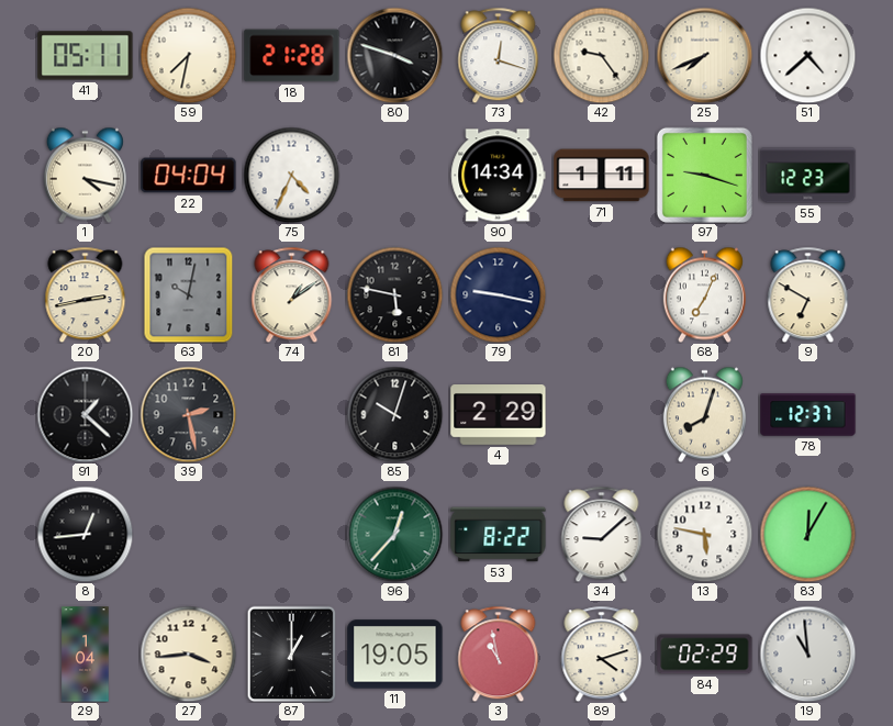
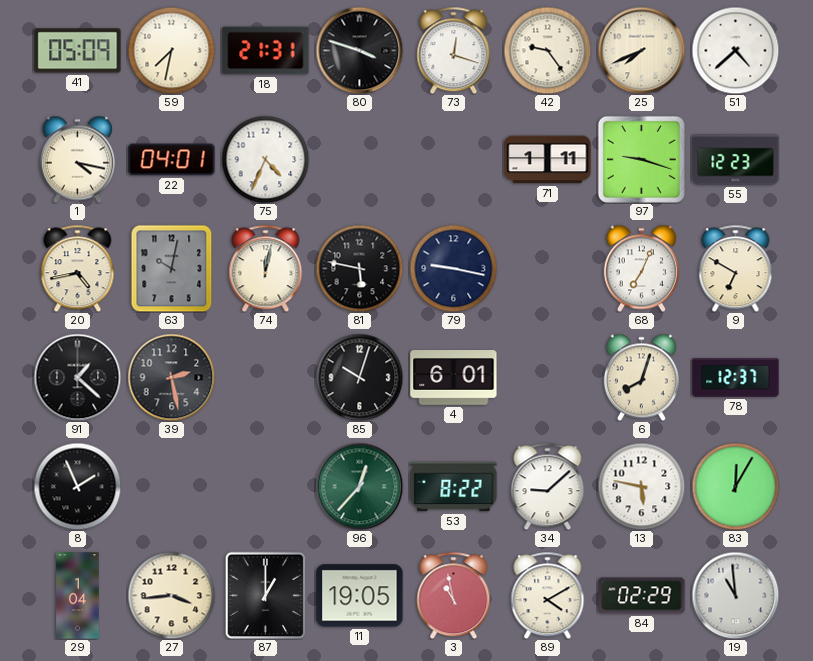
41: 05:11 -> 05:09
18: 21:28 -> 21:31
22: 04:04 -> 04:01
90: 14:34 -> none
20: 2:43 -> 4:43
74: 1:09 -> 12:02
4: 2:29 -> 6:01
8: 12:44 -> 1:56
89: 4:12 -> 4:10
